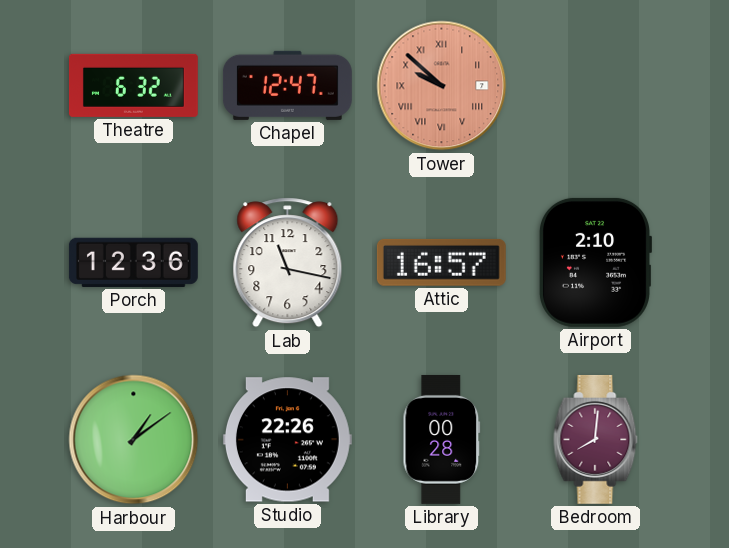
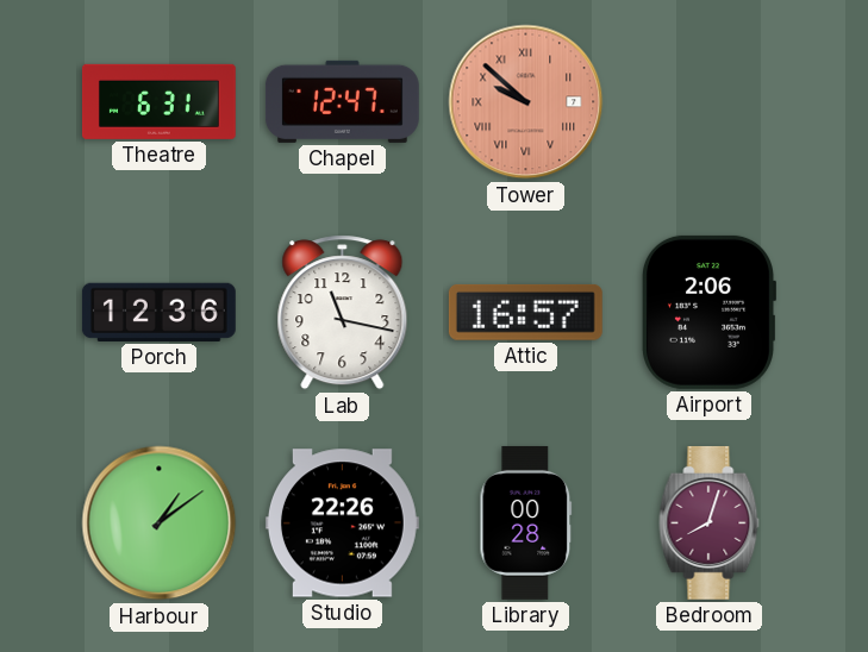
Theatre: 6:32 -> 6:31
Airport: 2:10 -> 2:06
Bedroom: 8:01 -> 8:03
